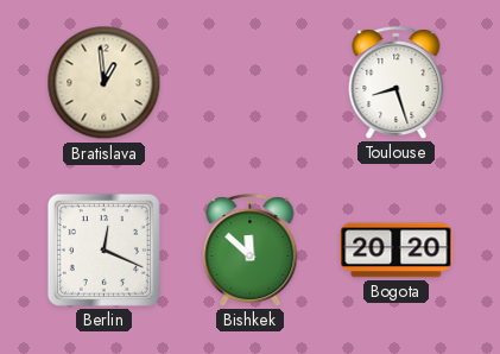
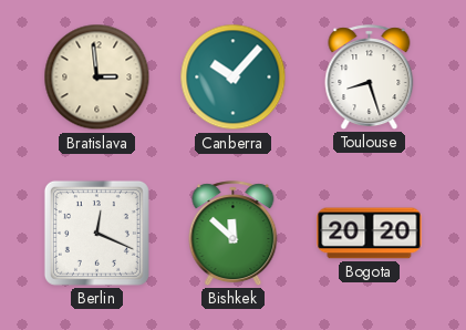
Bratislava: 12:59 -> 2:59
Canberra: none -> 10:07
